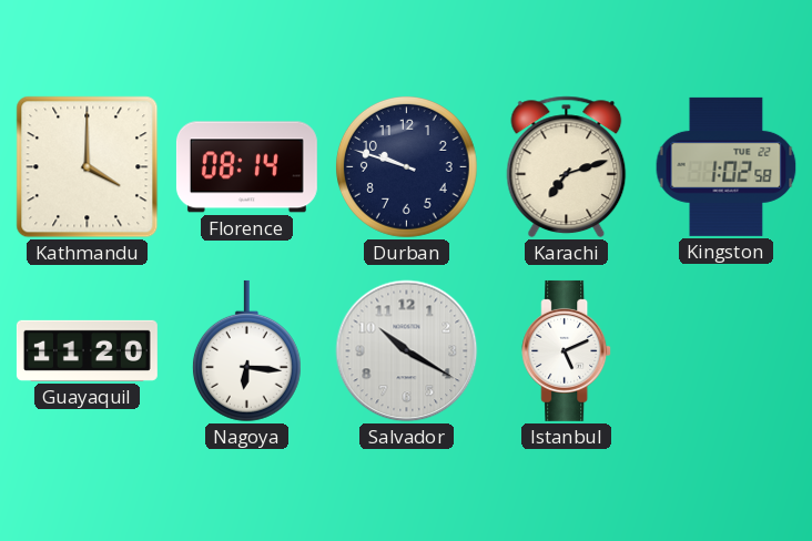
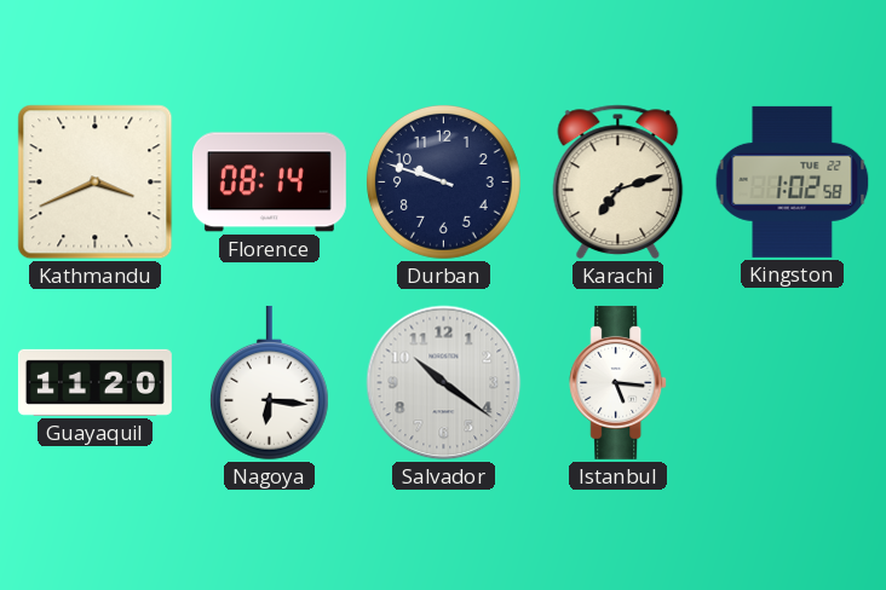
Kathmandu: 4:00 -> 3:41
Salvador: 10:20 -> 10:21
Istanbul: 5:11 -> 5:16
